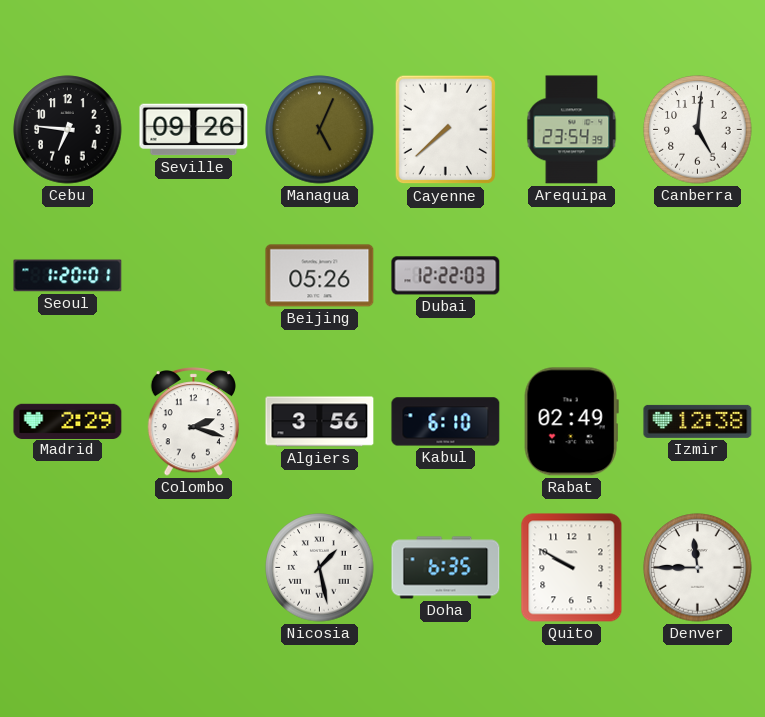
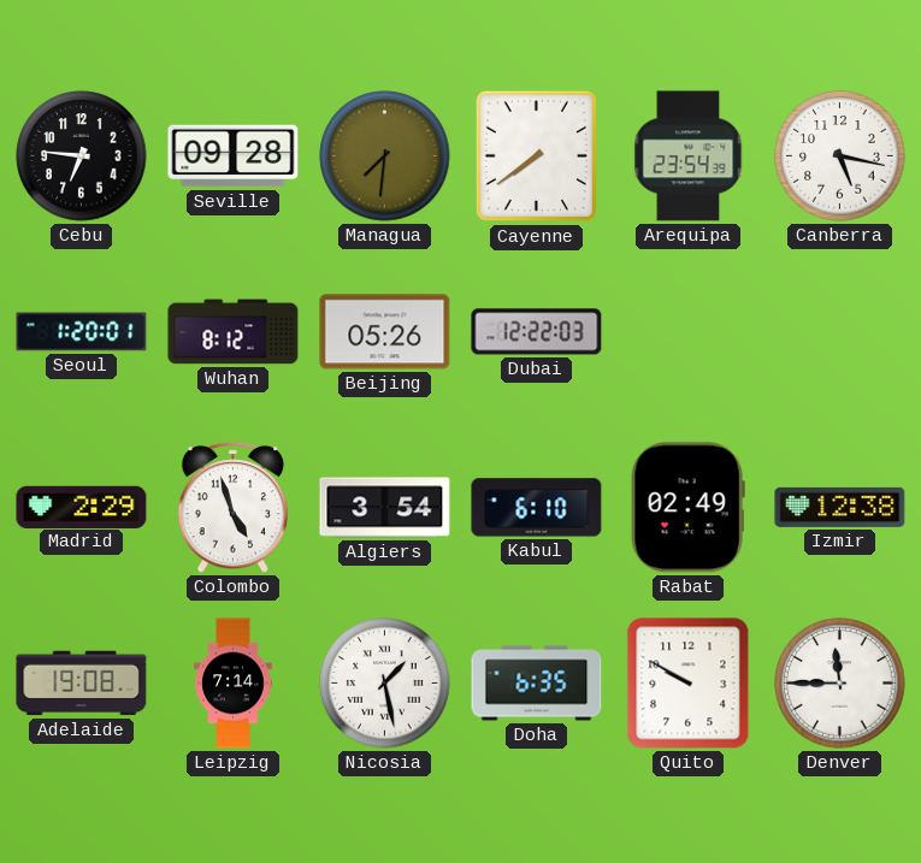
Seville: 09:26 -> 09:28
Managua: 5:04 -> 7:31
Cayenne: 7:38 -> 7:39
Canberra: 5:01 -> 5:17
Wuhan: none -> 8:12
Colombo: 2:18 -> 4:57
Algiers: 3:56 -> 3:54
Adelaide: none -> 19:08
Leipzig: none -> 7:14
